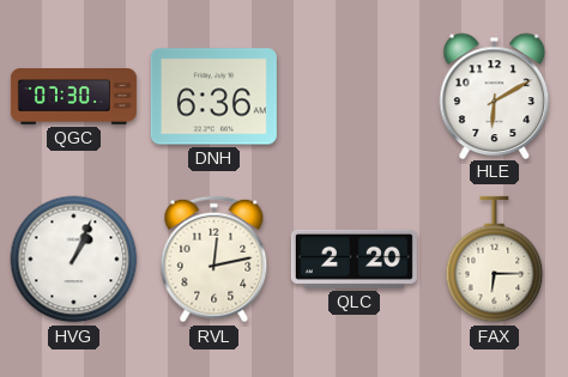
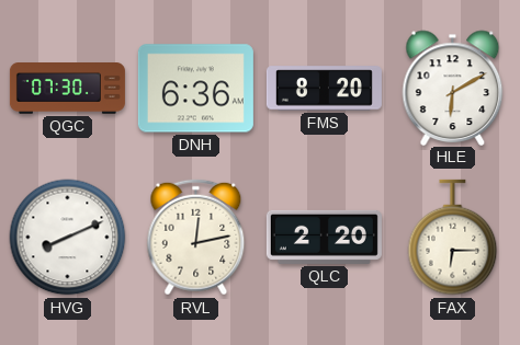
FMS: none -> 8:20
HVG: 1:04 -> 8:11
